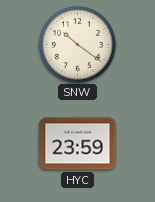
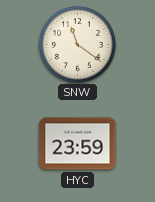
SNW: 10:21 -> 11:21
